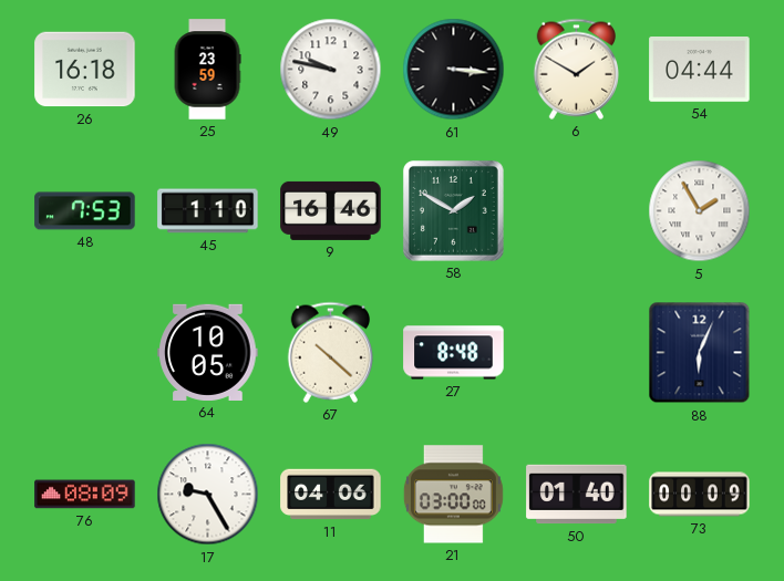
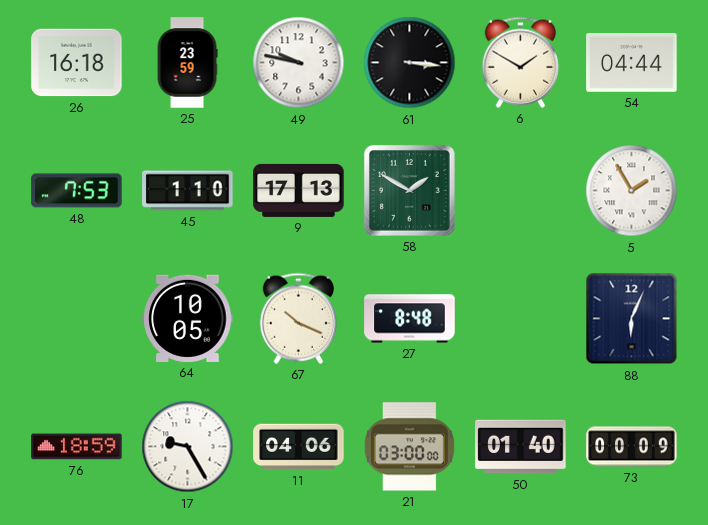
9: 16:46 -> 17:13
67: 10:22 -> 10:19
76: 08:09 -> 18:59
